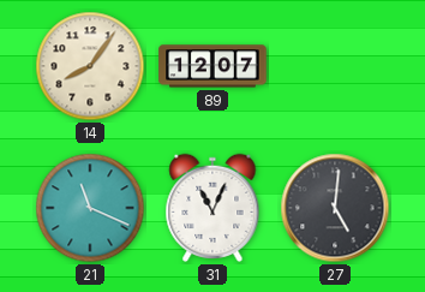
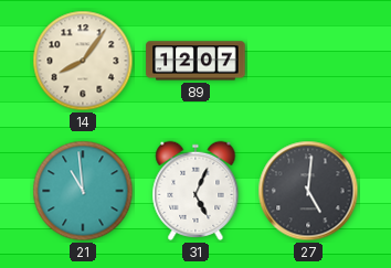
21: 11:19 -> 10:59
31: 11:04 -> 5:04
